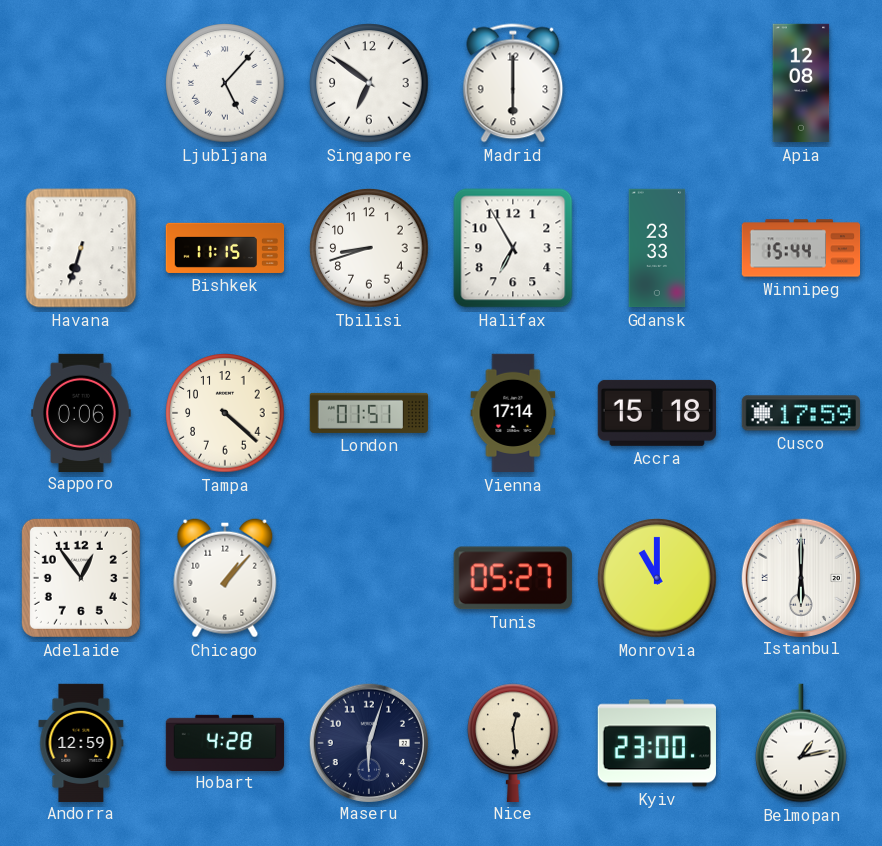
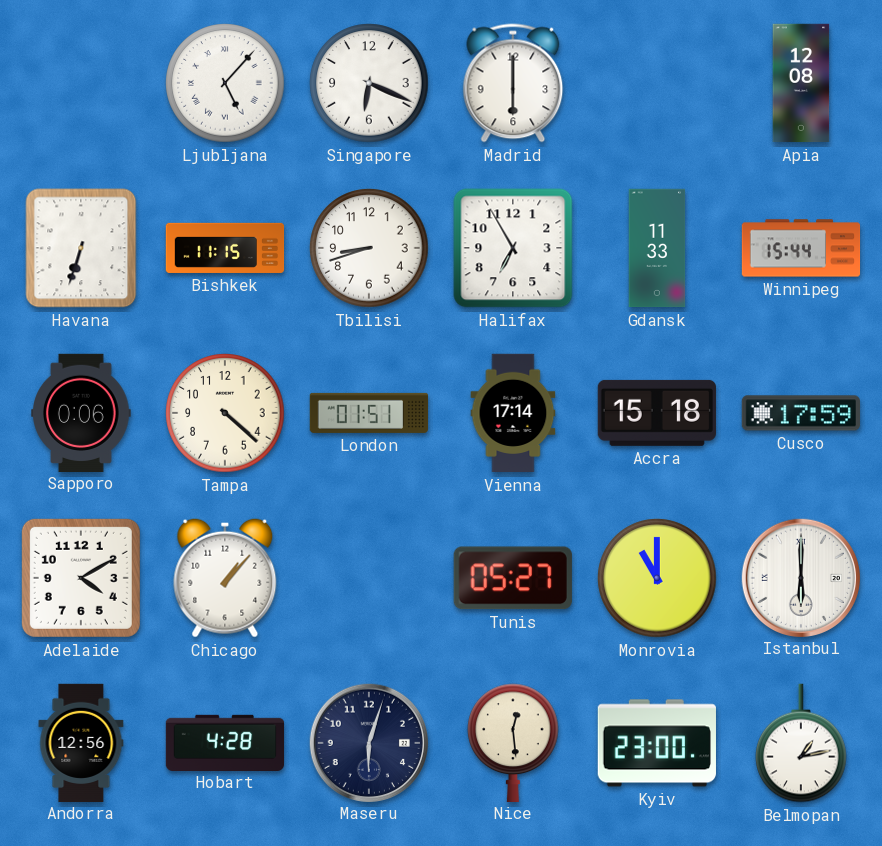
Singapore: 6:51 -> 6:19
Gdansk: 23:33 -> 11:33
Adelaide: 12:54 -> 4:10
Andorra: 12:59 -> 12:56
